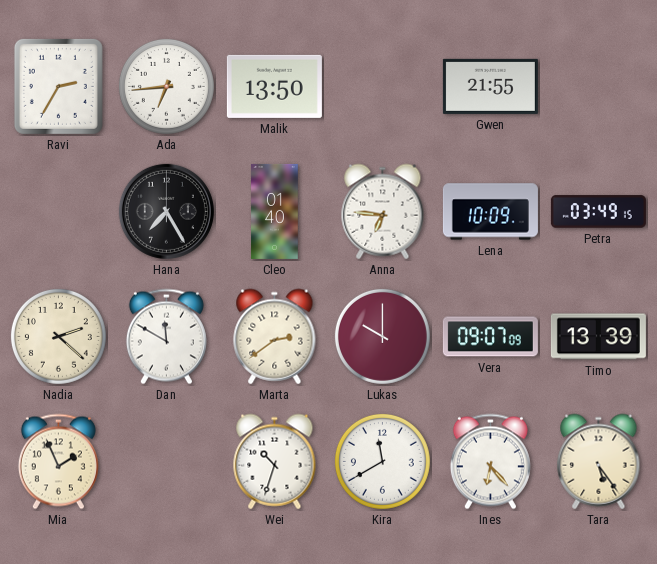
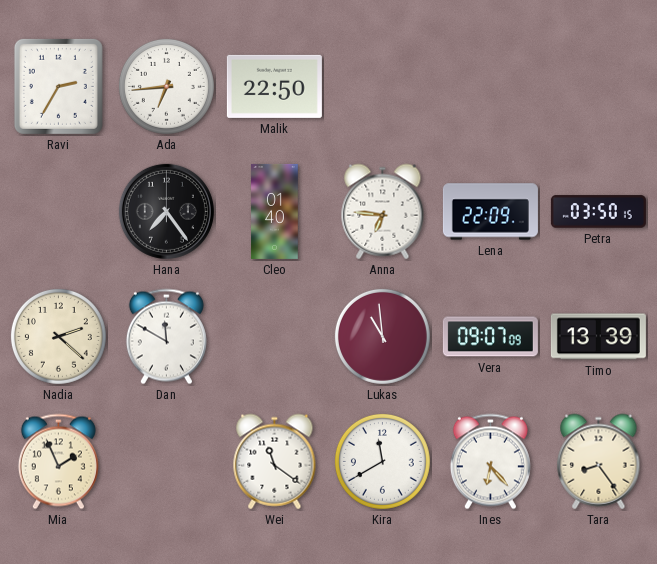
Malik: 13:50 -> 22:50
Gwen: 21:55 -> none
Hana: 7:25 -> 7:24
Lena: 10:09 -> 22:09
Petra: 03:49 -> 03:50
Marta: 2:39 -> none
Lukas: 10:00 -> 10:59
Wei: 10:33 -> 11:21
Tara: 5:24 -> 8:24
